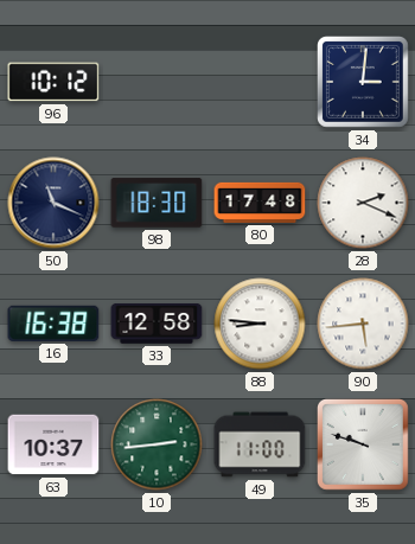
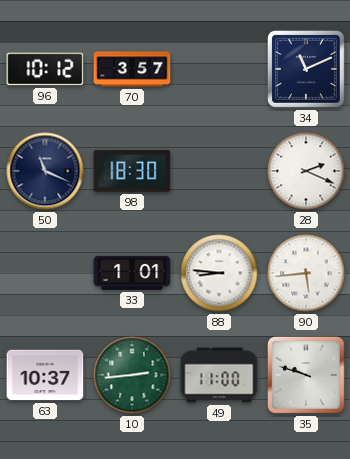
70: none -> 3:57
34: 3:01 -> 11:11
80: 17:48 -> none
16: 16:38 -> none
33: 12:58 -> 1:01
